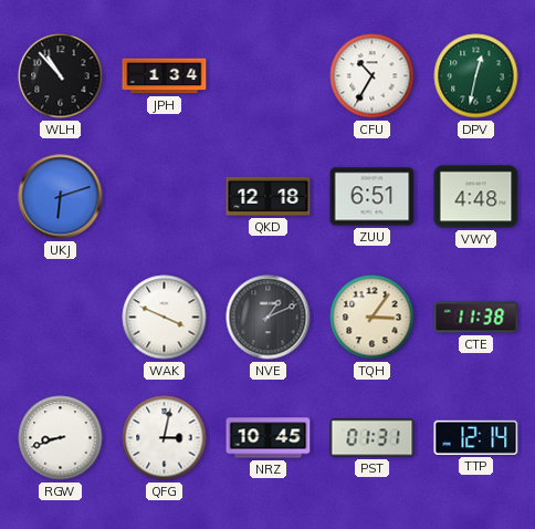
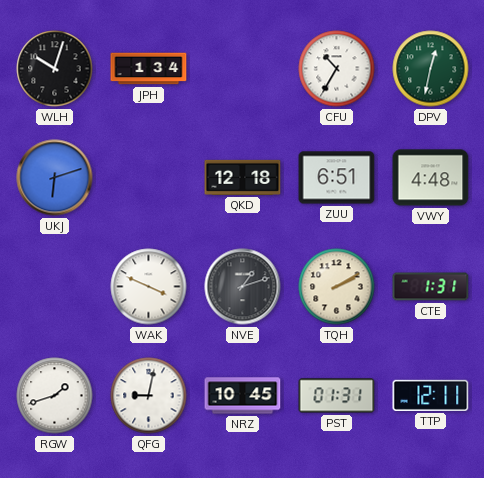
WLH: 10:53 -> 10:03
NVE: 1:11 -> 1:12
TQH: 3:06 -> 2:10
CTE: 11:38 -> 1:31
RGW: 8:42 -> 1:42
QFG: 3:02 -> 9:02
TTP: 12:14 -> 12:11
